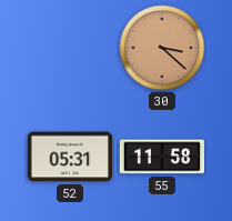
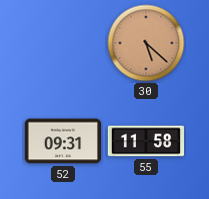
30: 3:22 -> 5:22
52: 05:31 -> 09:31
